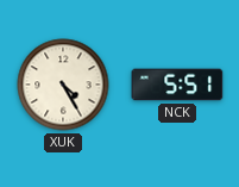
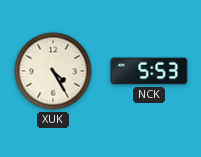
NCK: 5:51 -> 5:53
